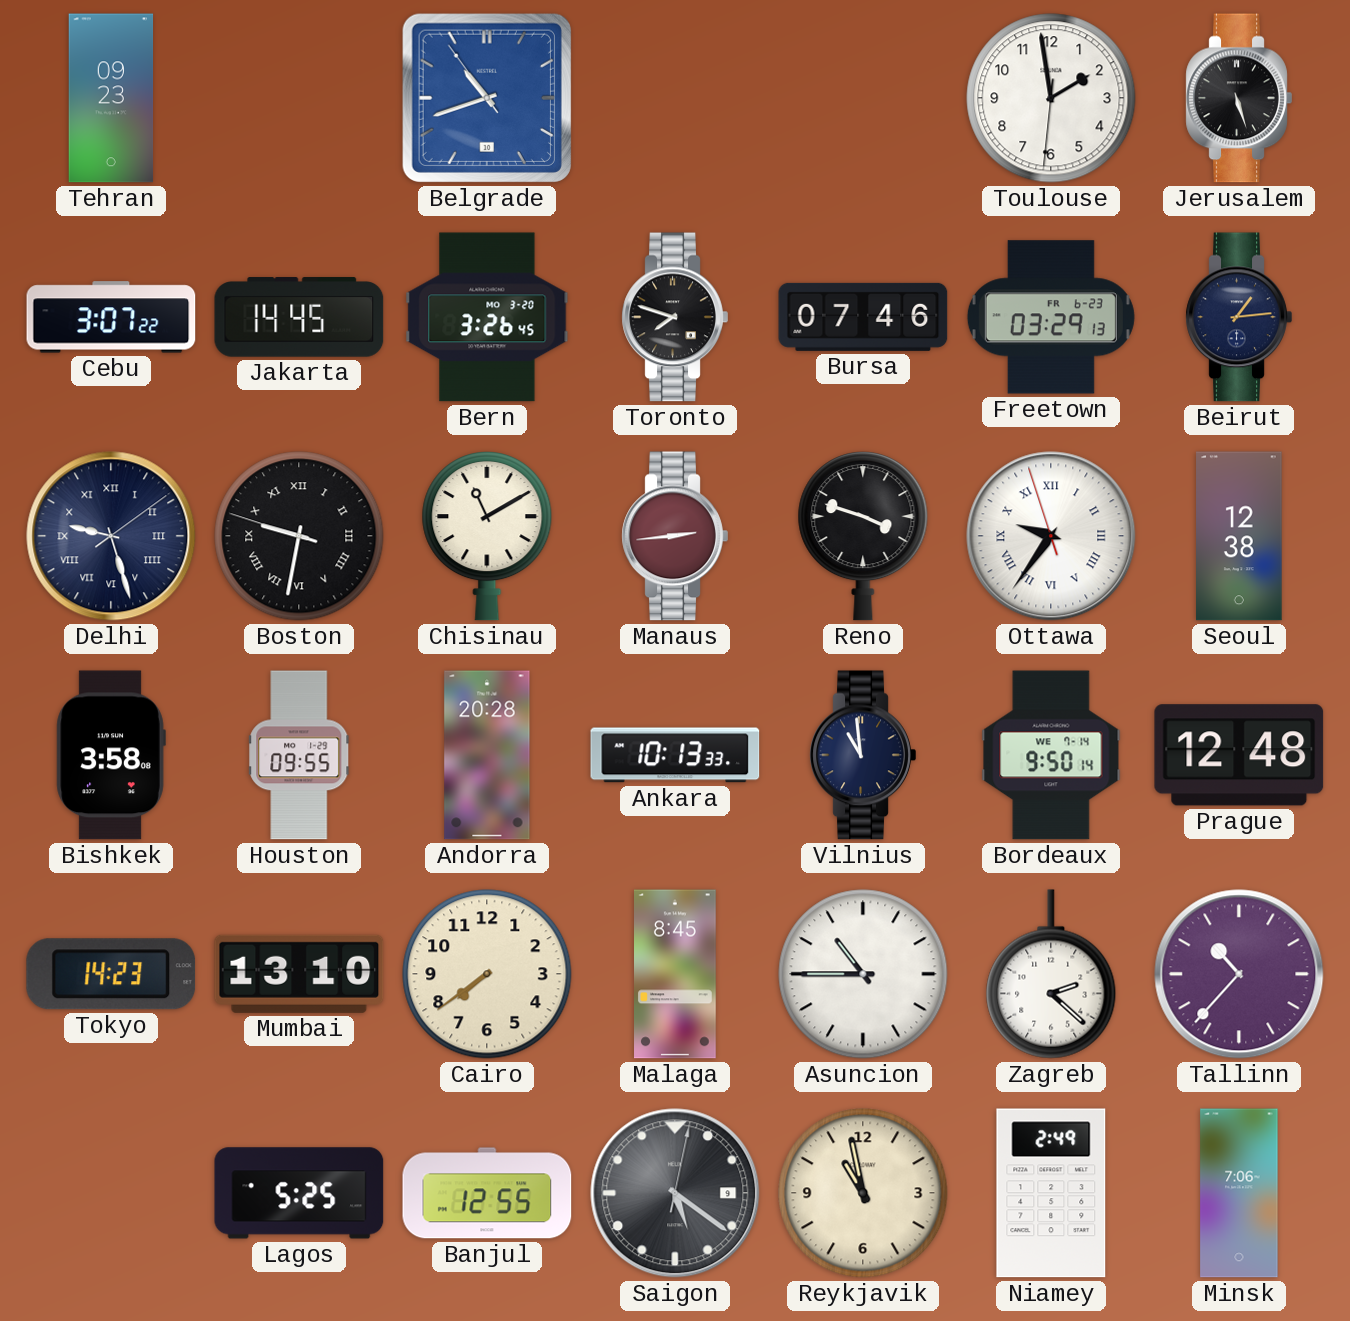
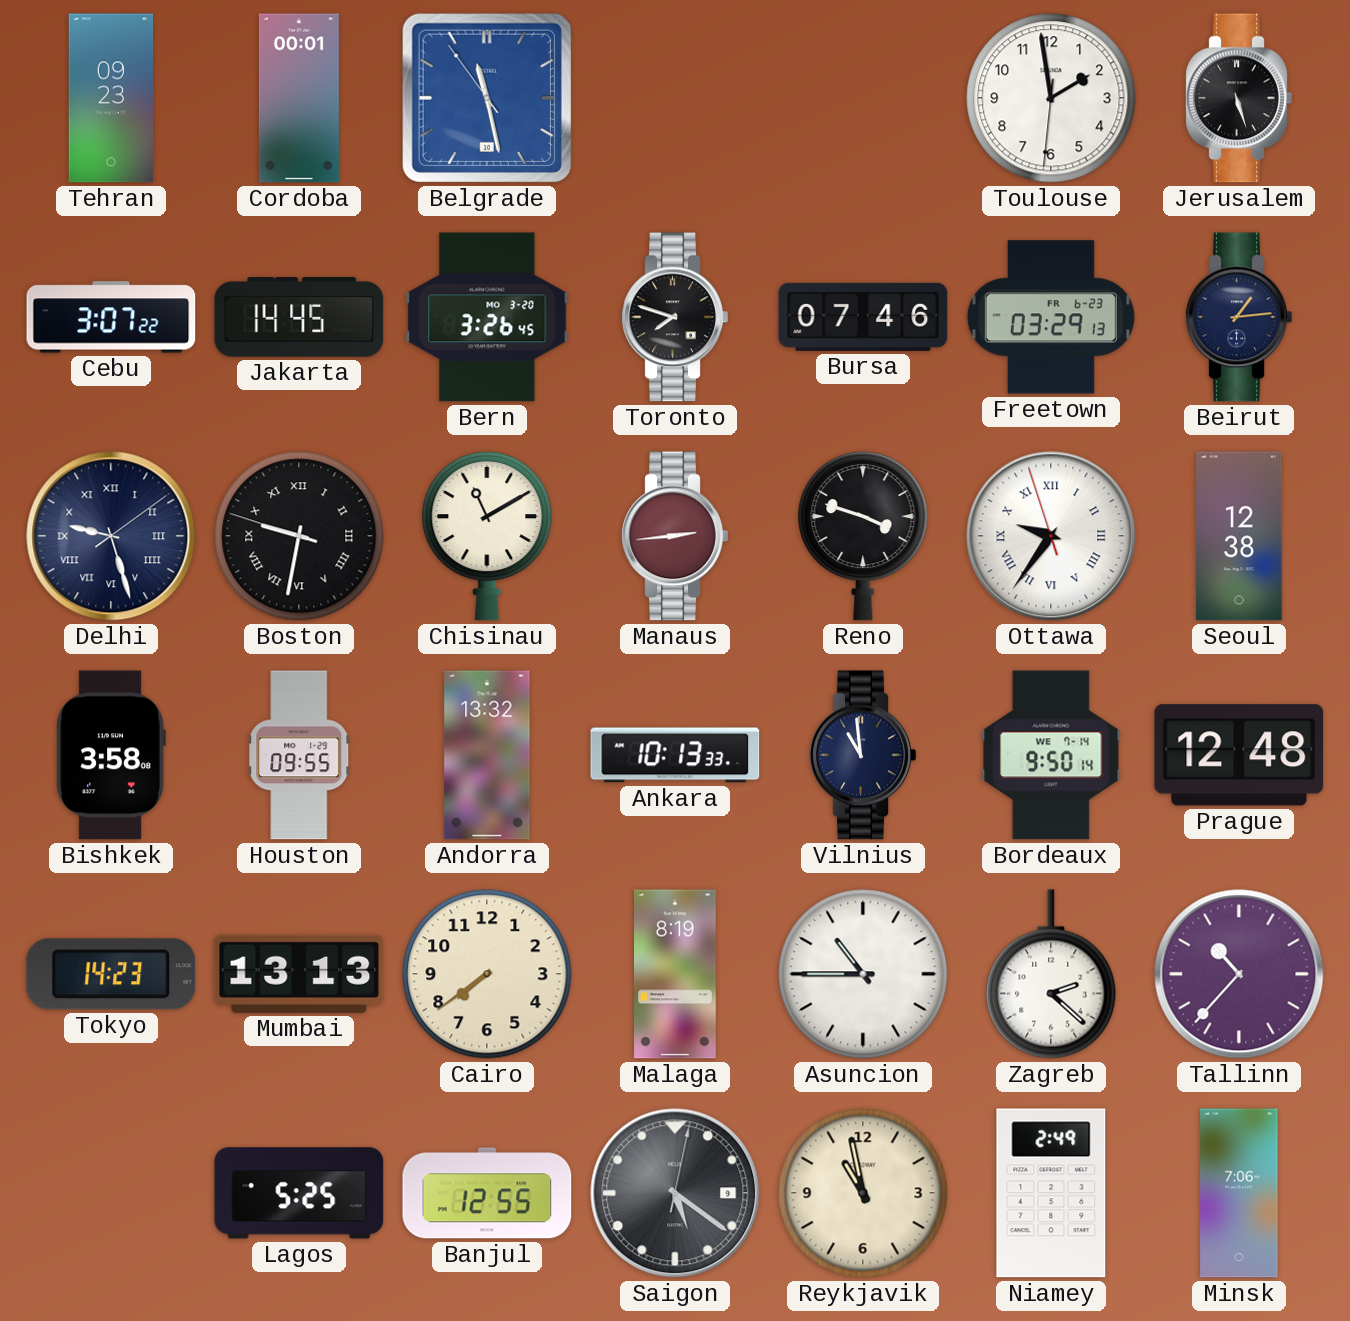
Cordoba: none -> 00:01
Belgrade: 10:41 -> 11:27
Andorra: 20:28 -> 13:32
Mumbai: 13:10 -> 13:13
Malaga: 8:45 -> 8:19
